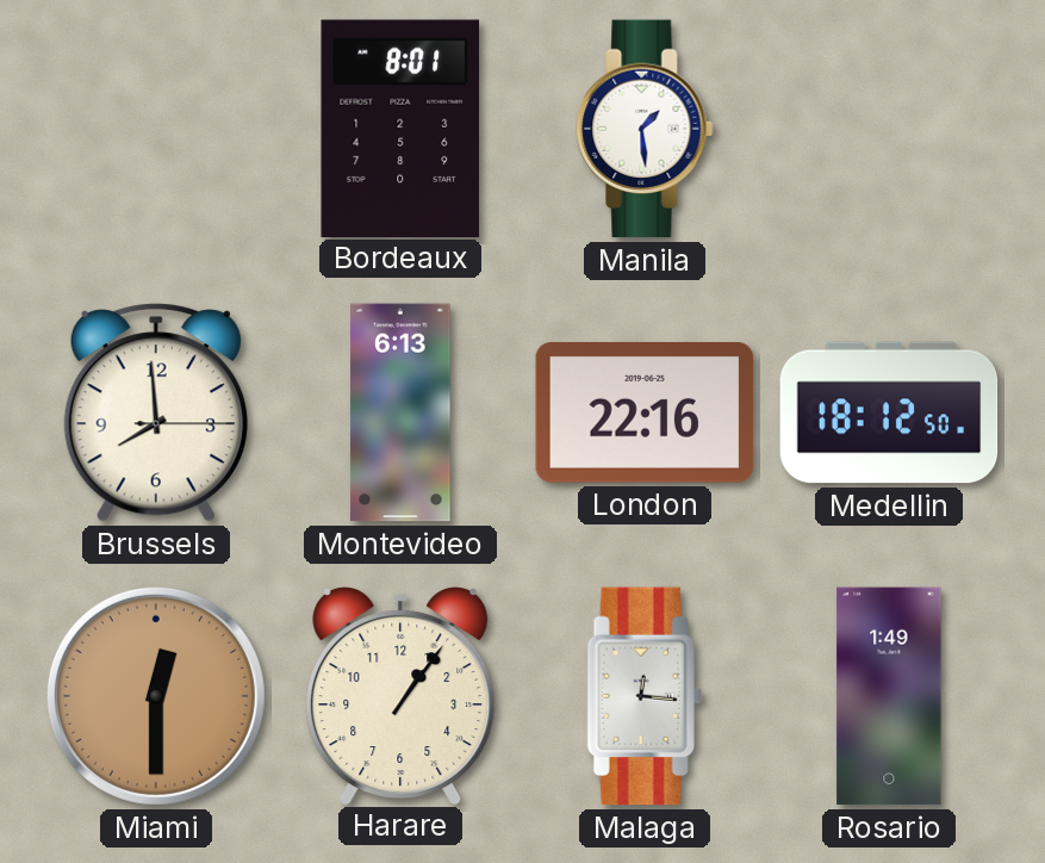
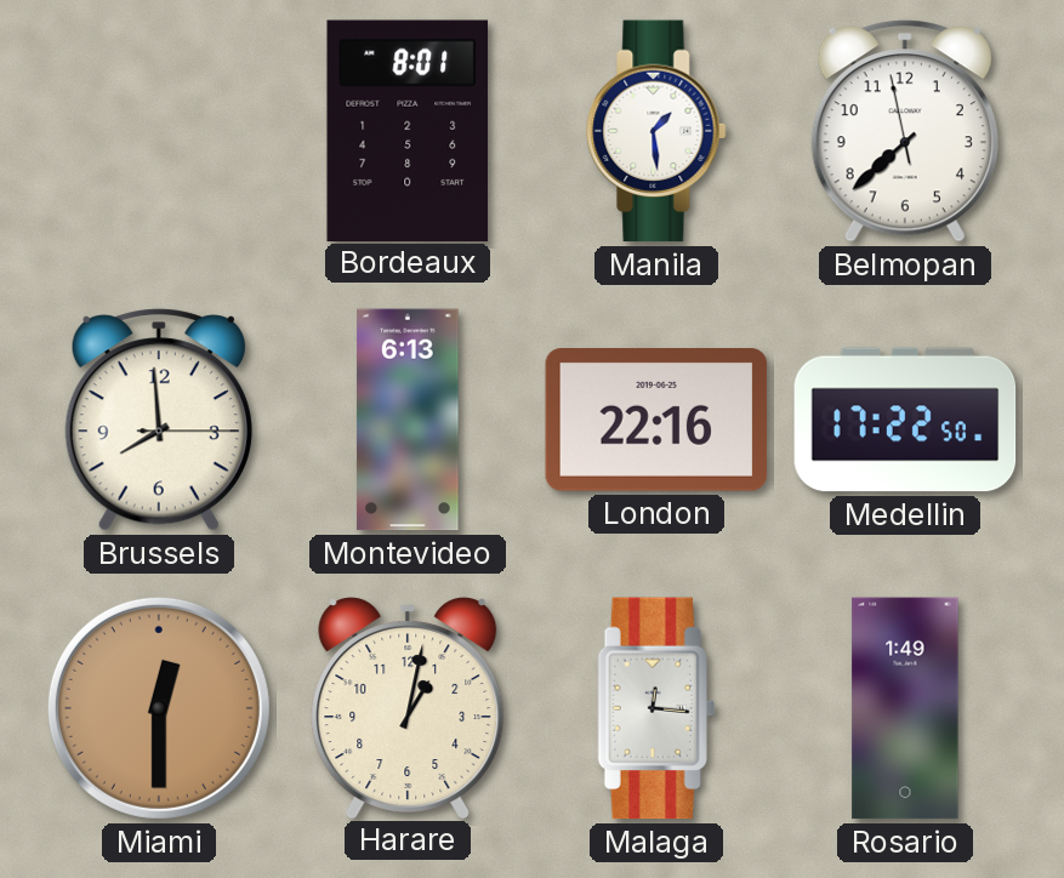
Belmopan: none -> 7:37
Medellin: 18:12 -> 17:22
Harare: 1:06 -> 1:02
